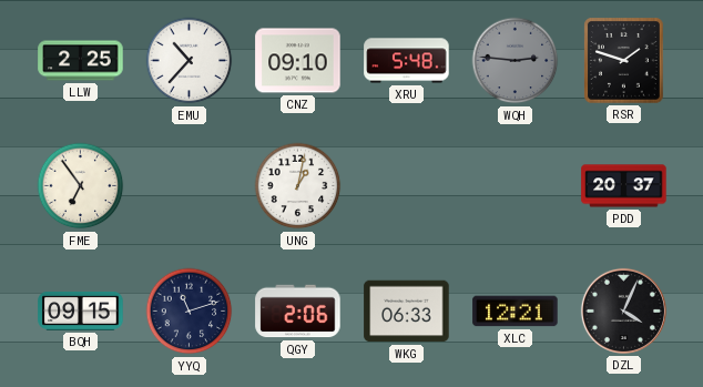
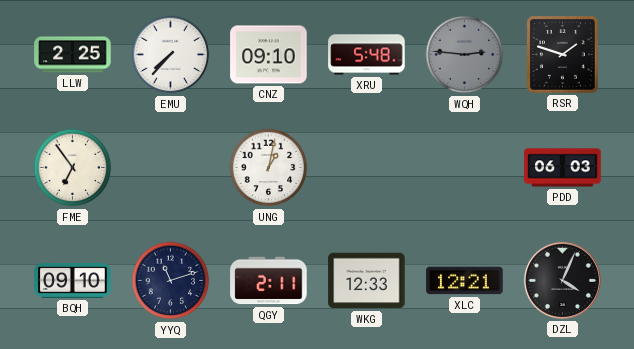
EMU: 10:37 -> 7:37
PDD: 20:37 -> 06:03
BQH: 09:15 -> 09:10
QGY: 2:06 -> 2:11
WKG: 06:33 -> 12:33
